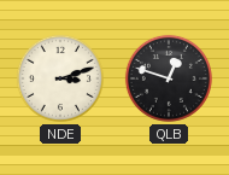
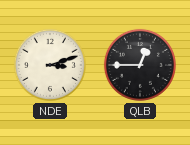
QLB: 12:48 -> 12:45
